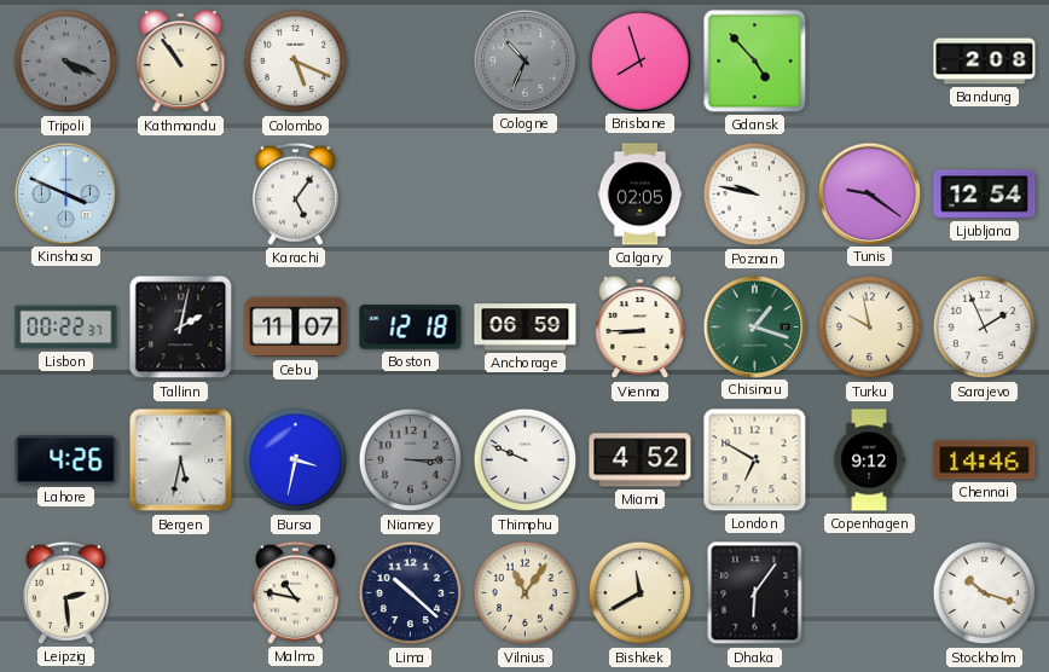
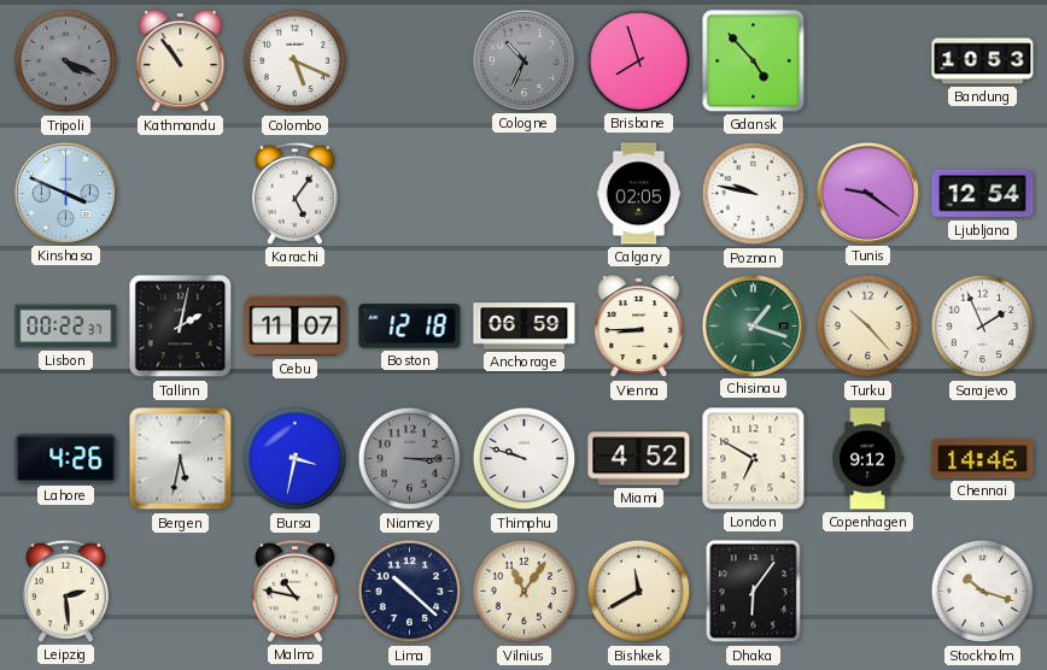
Bandung: 2:08 -> 10:53
Turku: 9:58 -> 10:23
Thimphu: 9:49 -> 9:48
